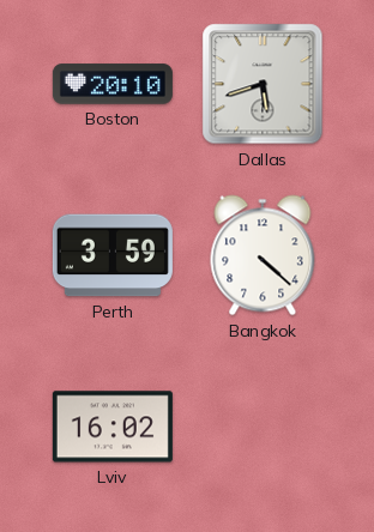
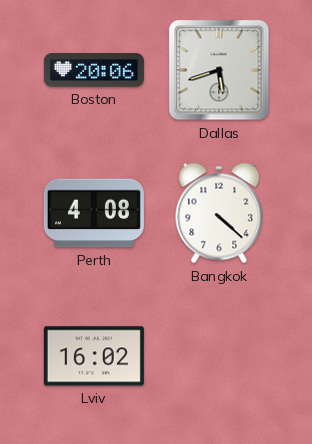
Boston: 20:10 -> 20:06
Perth: 3:59 -> 4:08
